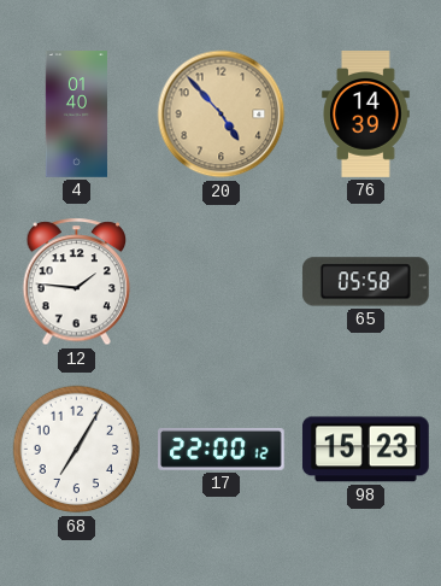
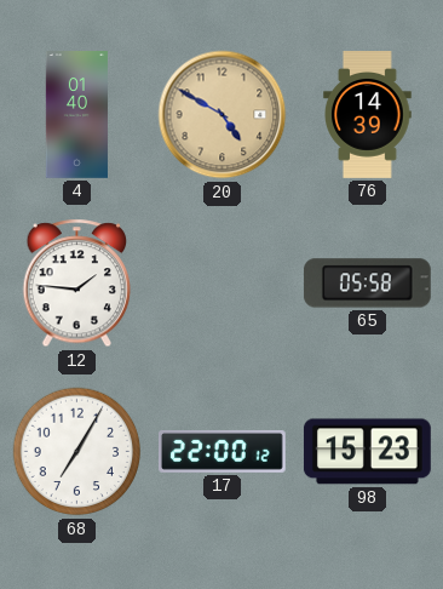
20: 4:53 -> 4:50
